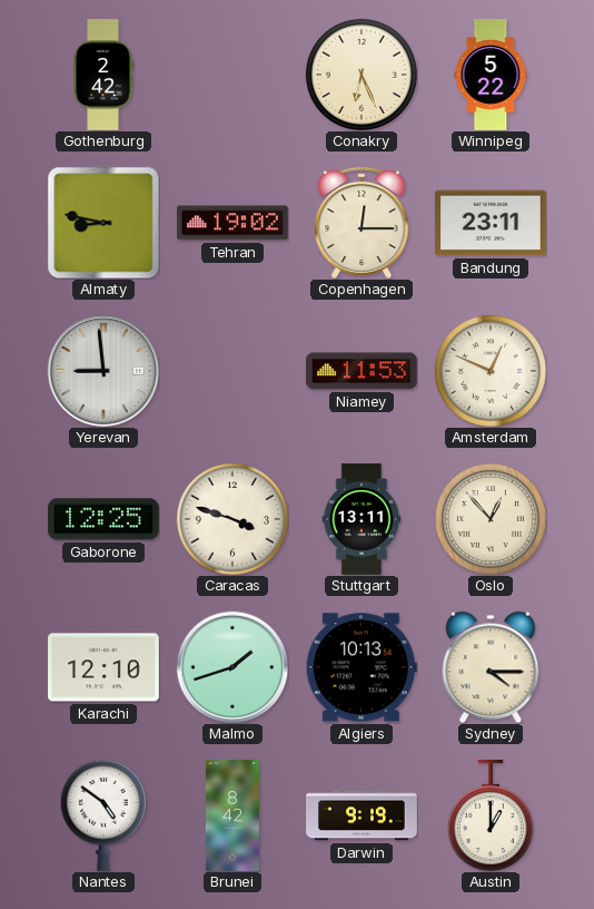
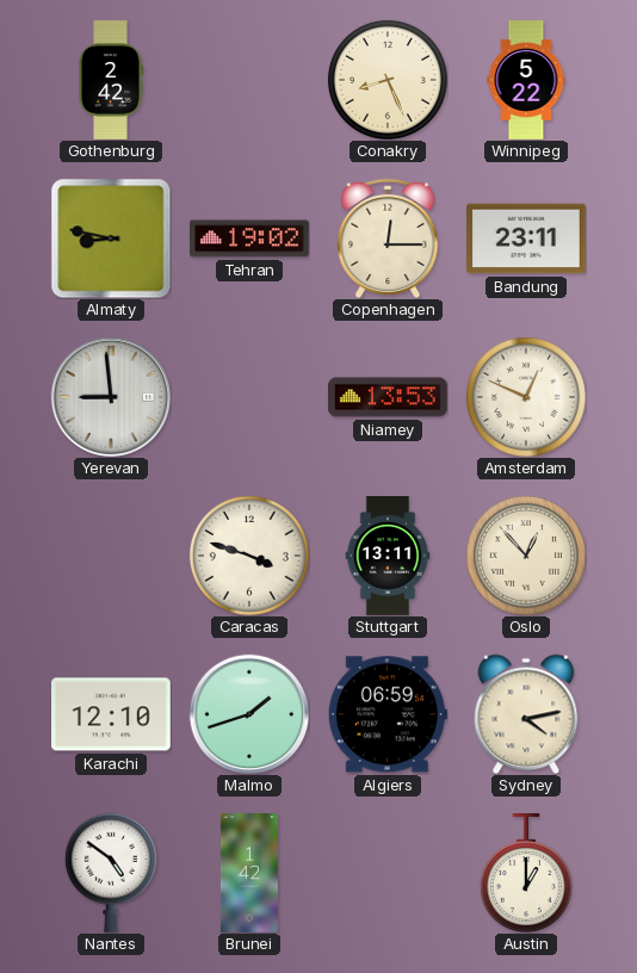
Conakry: 6:26 -> 8:26
Niamey: 11:53 -> 13:53
Gaborone: 12:25 -> none
Algiers: 10:13 -> 06:59
Sydney: 4:15 -> 4:13
Brunei: 8:42 -> 1:42
Darwin: 9:19 -> none
